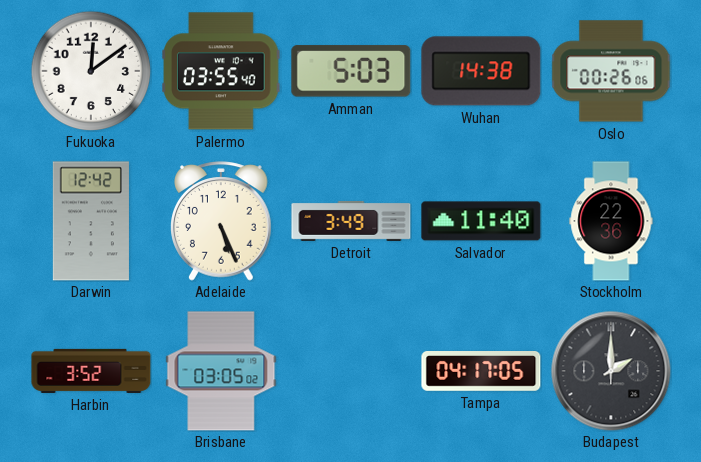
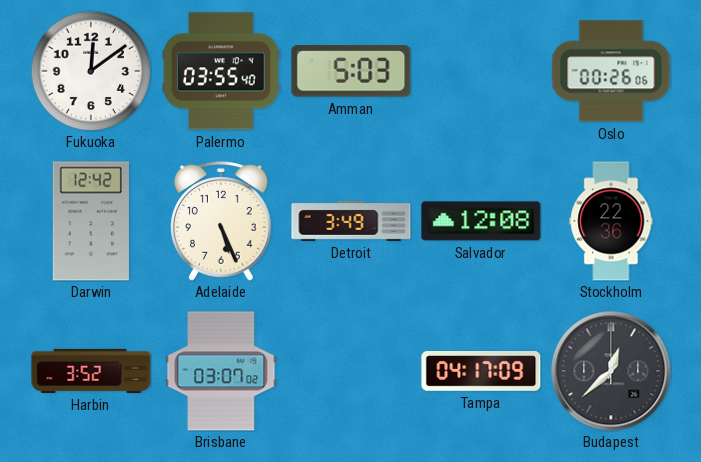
Wuhan: 14:38 -> none
Salvador: 11:40 -> 12:08
Brisbane: 03:05 -> 03:07
Tampa: 04:17:05 -> 04:17:09
Budapest: 2:00 -> 12:38
